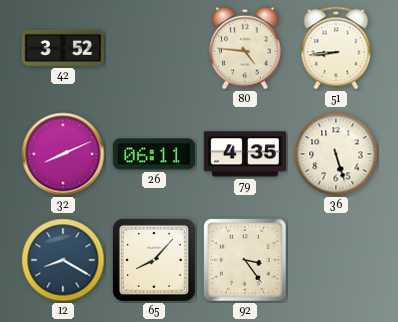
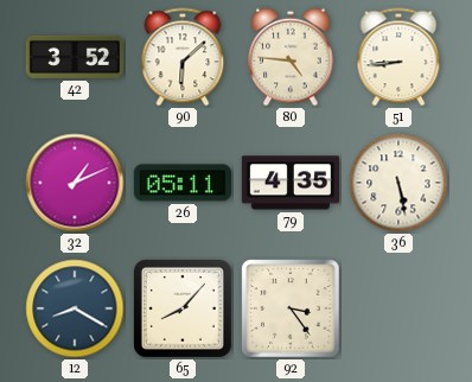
90: none -> 6:08
32: 8:11 -> 1:11
26: 06:11 -> 05:11
36: 5:27 -> 5:28
